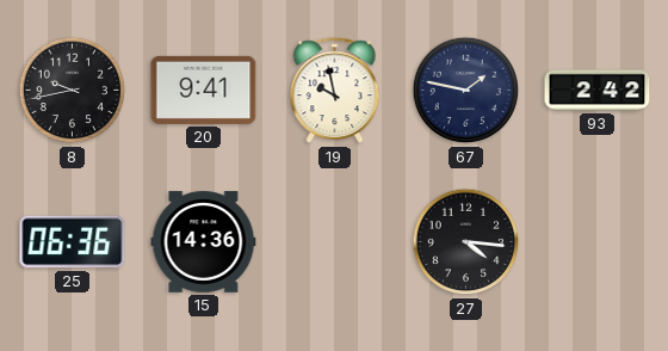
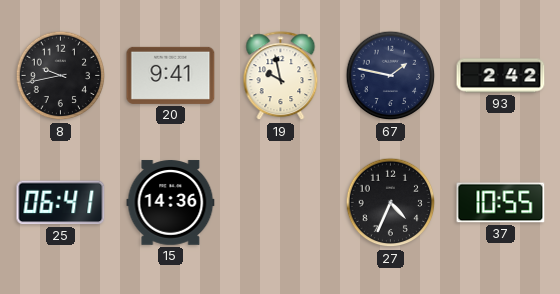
25: 06:36 -> 06:41
27: 4:16 -> 4:34
37: none -> 10:55
